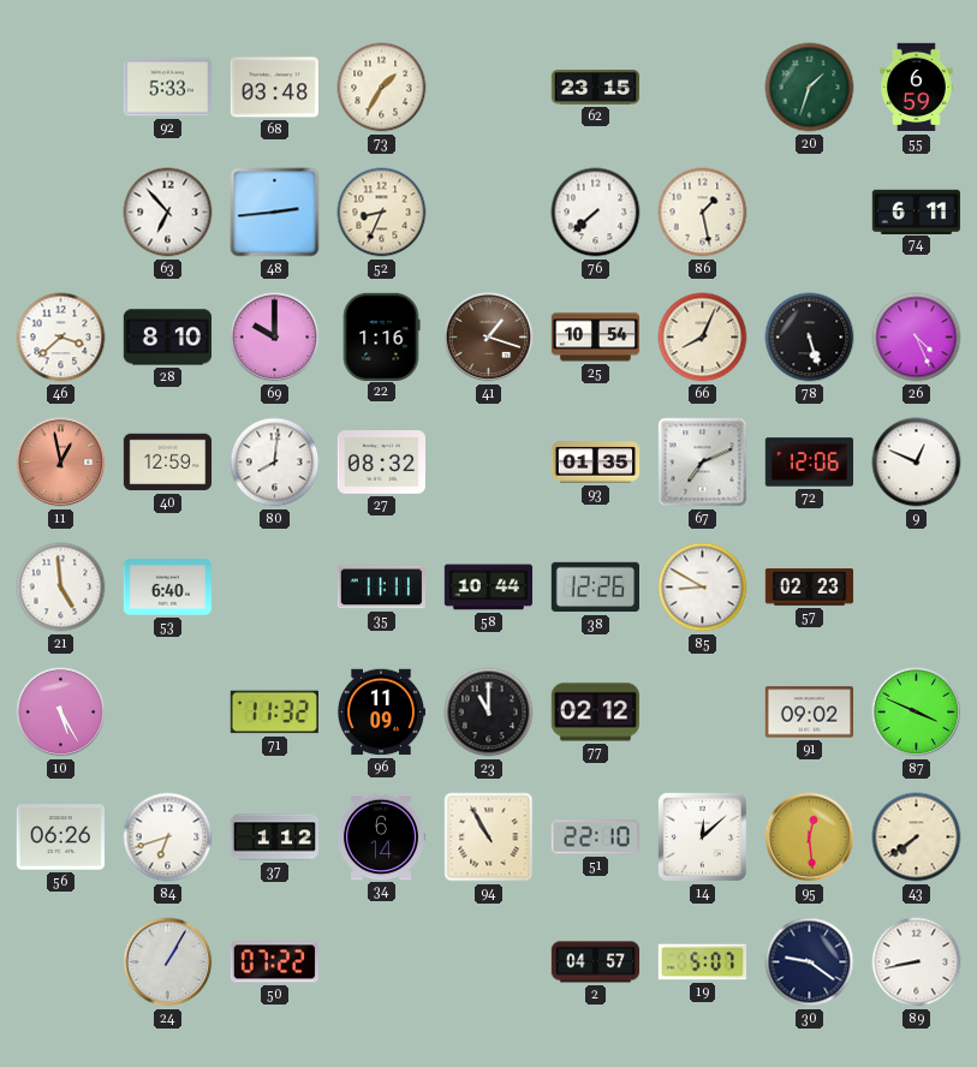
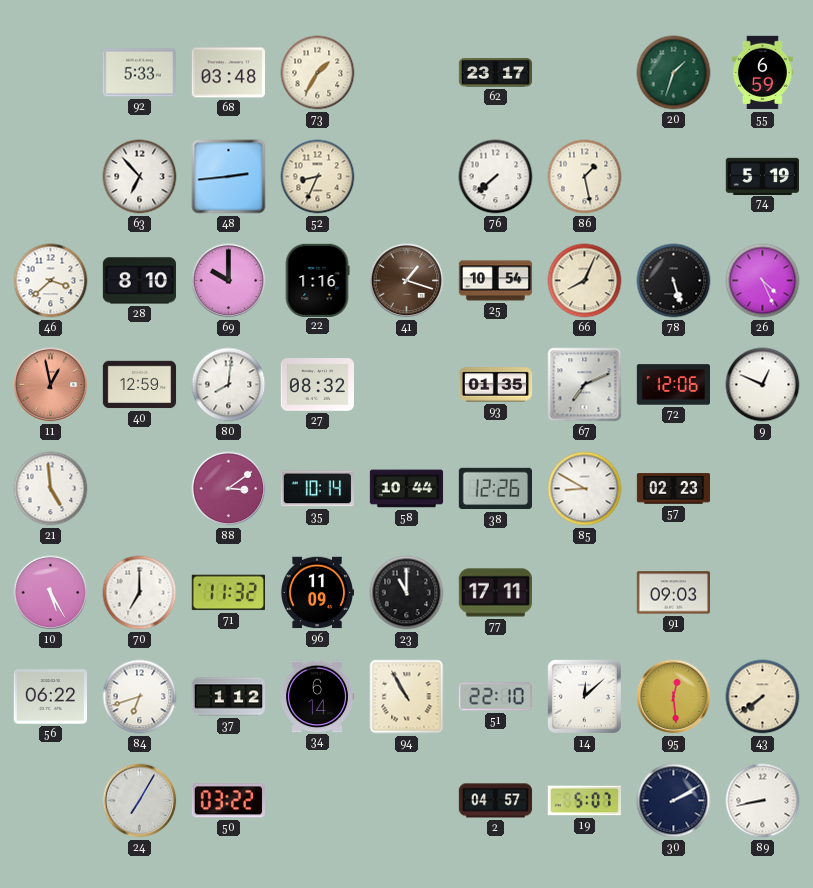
62: 23:15 -> 23:17
74: 6:11 -> 5:19
53: 6:40 -> none
88: none -> 3:09
35: 11:11 -> 10:14
70: none -> 7:00
77: 02:12 -> 17:11
91: 09:02 -> 09:03
87: 3:49 -> none
56: 06:26 -> 06:22
24: 1:05 -> 7:05
50: 07:22 -> 03:22
30: 9:21 -> 2:10
